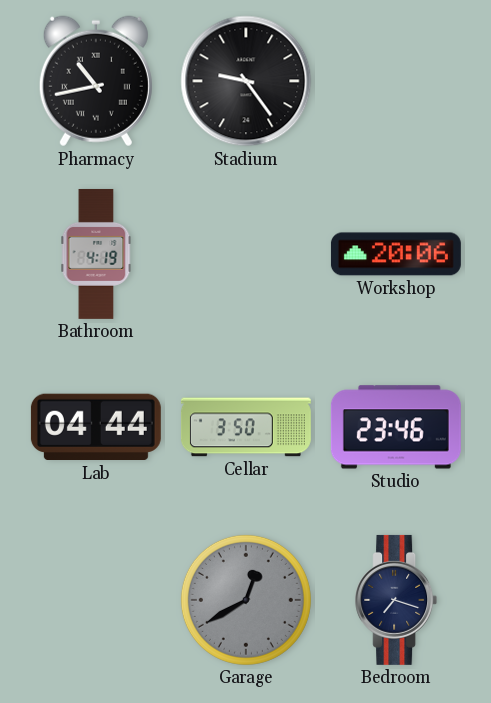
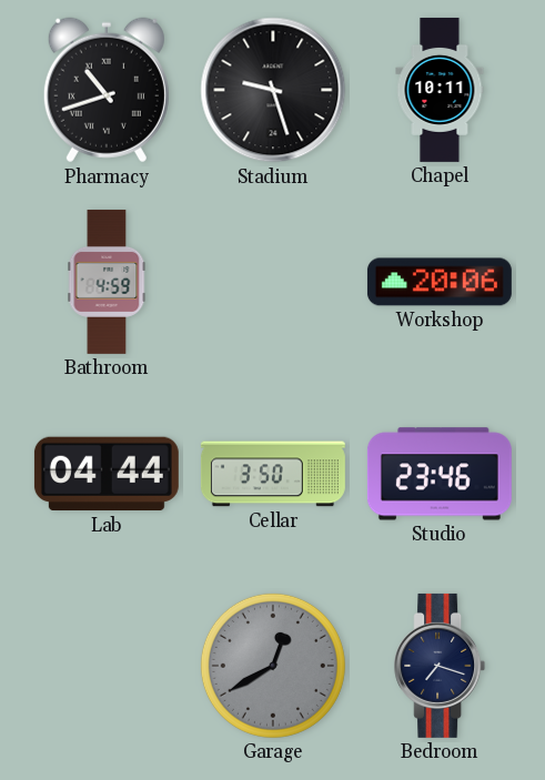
Pharmacy: 10:43 -> 10:42
Stadium: 9:24 -> 9:27
Chapel: none -> 10:11
Bathroom: 4:19 -> 4:59
